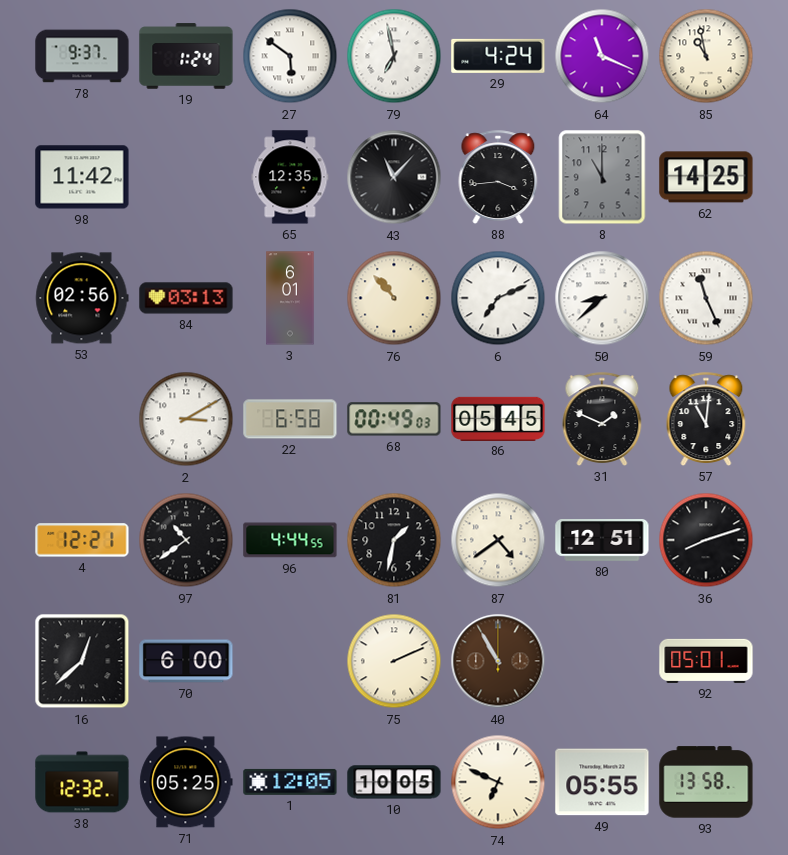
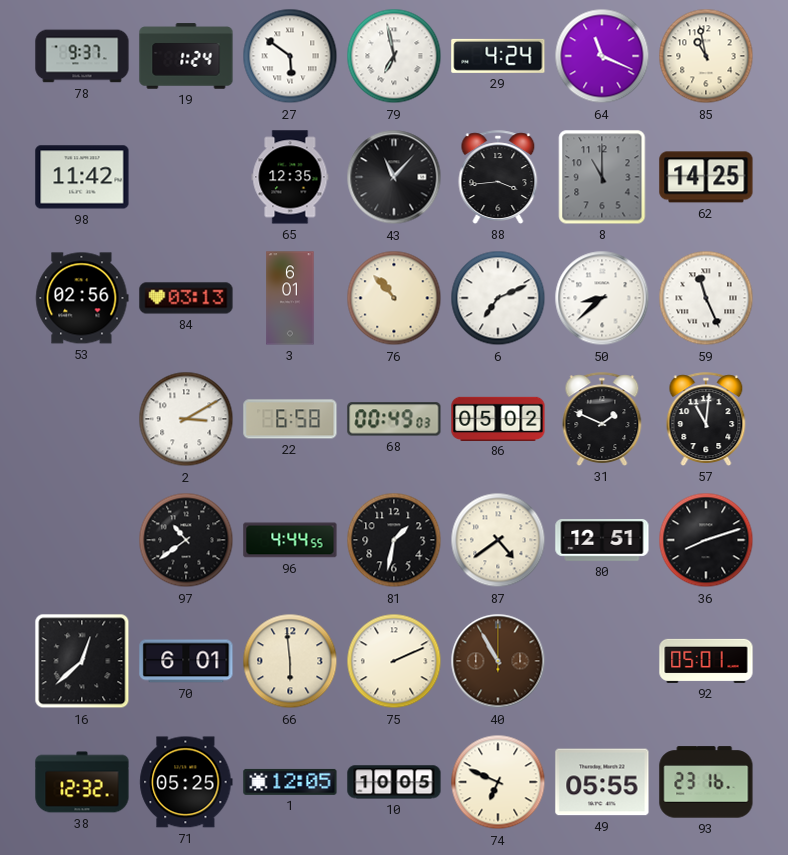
86: 05:45 -> 05:02
4: 12:21 -> none
70: 6:00 -> 6:01
66: none -> 5:59
93: 13:58 -> 23:16
